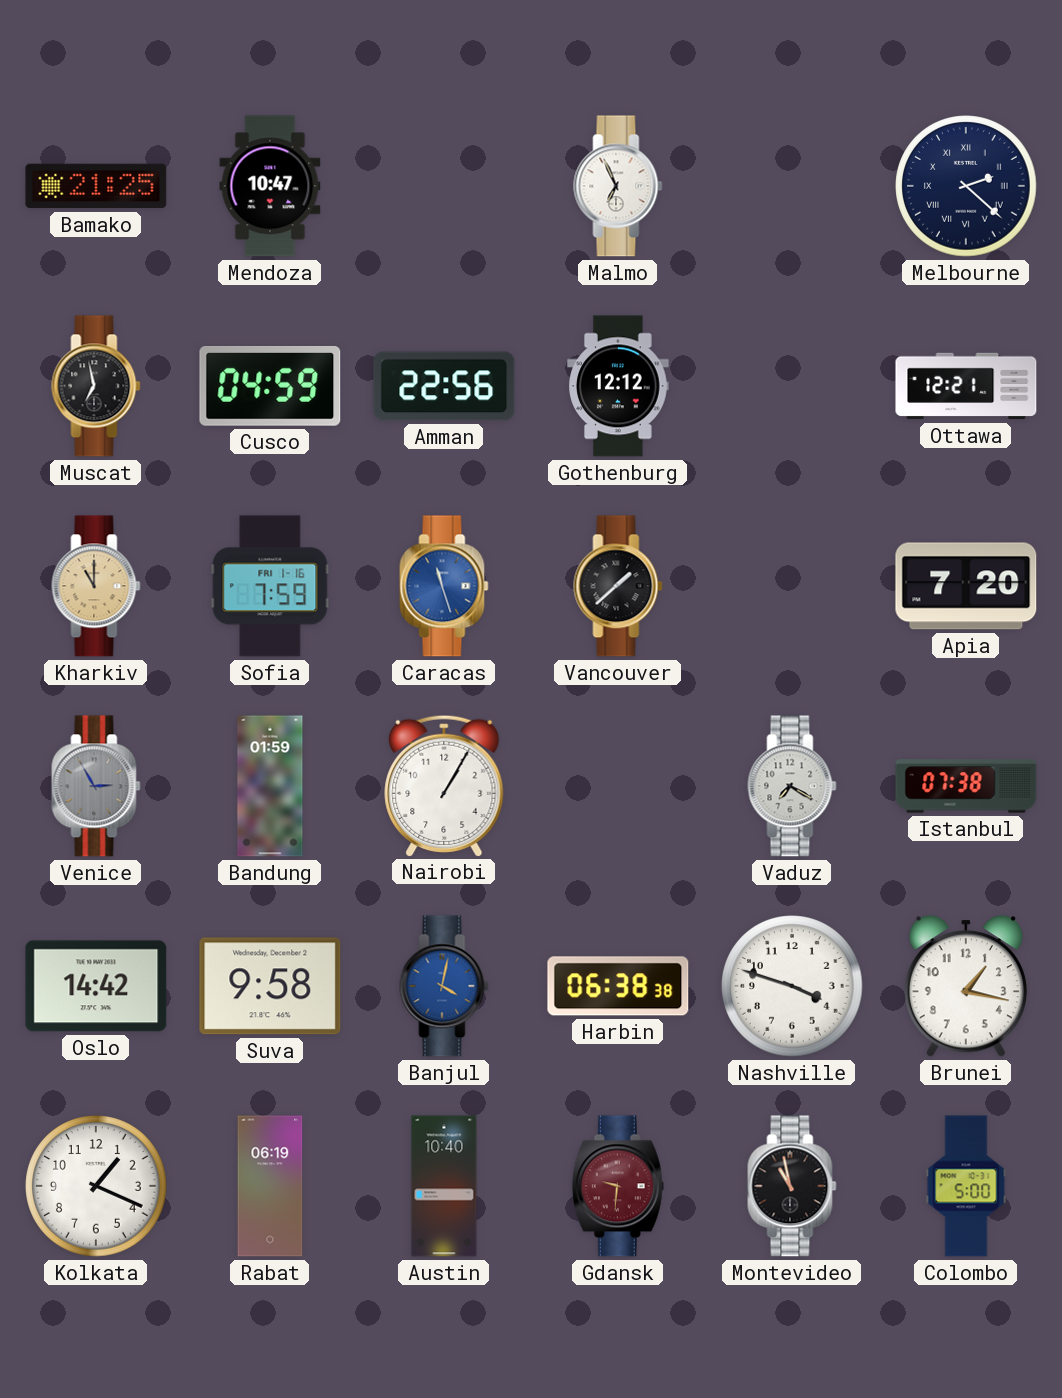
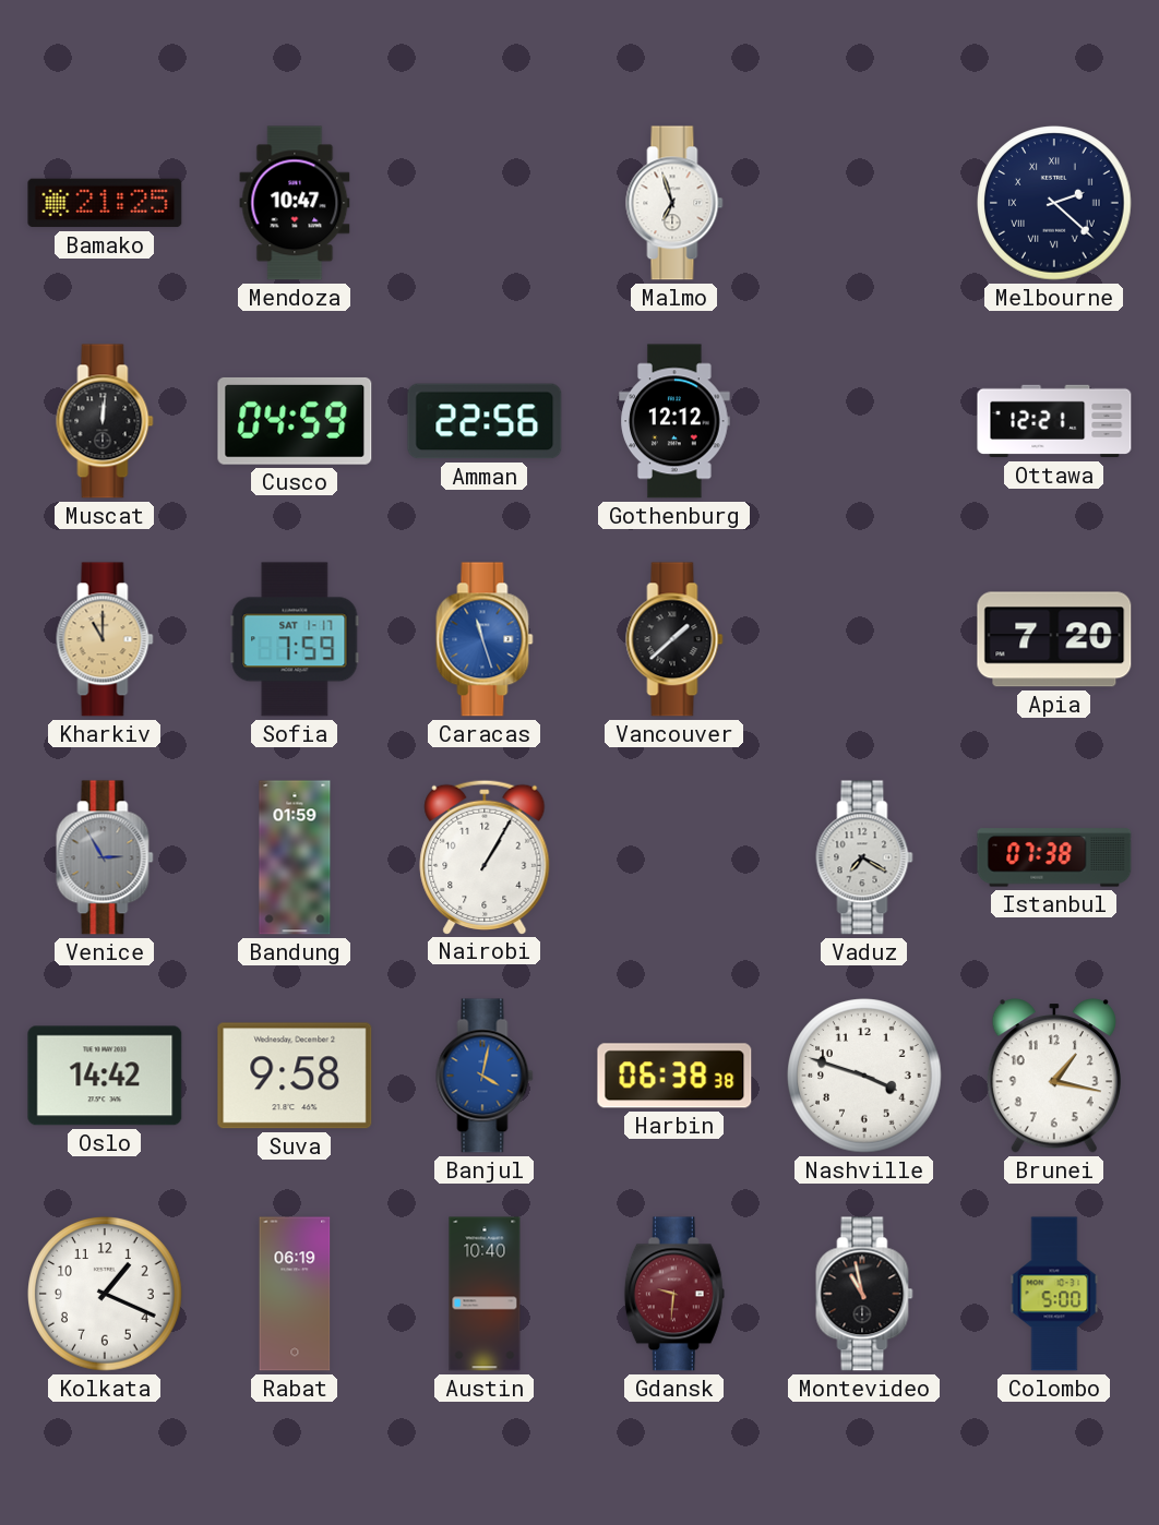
Malmo: 6:56 -> 6:57
Muscat: 6:58 -> 12:01
Sofia date: FRI 1-16 -> SAT 1-17
